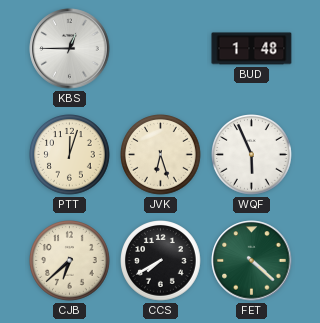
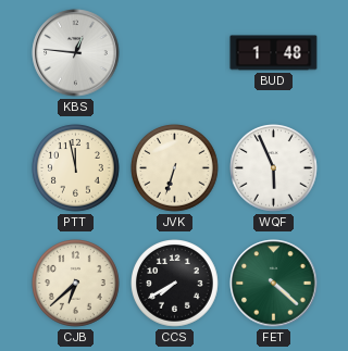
KBS: 12:45 -> 12:46
PTT: 12:03 -> 11:58
JVK: 6:27 -> 6:33
